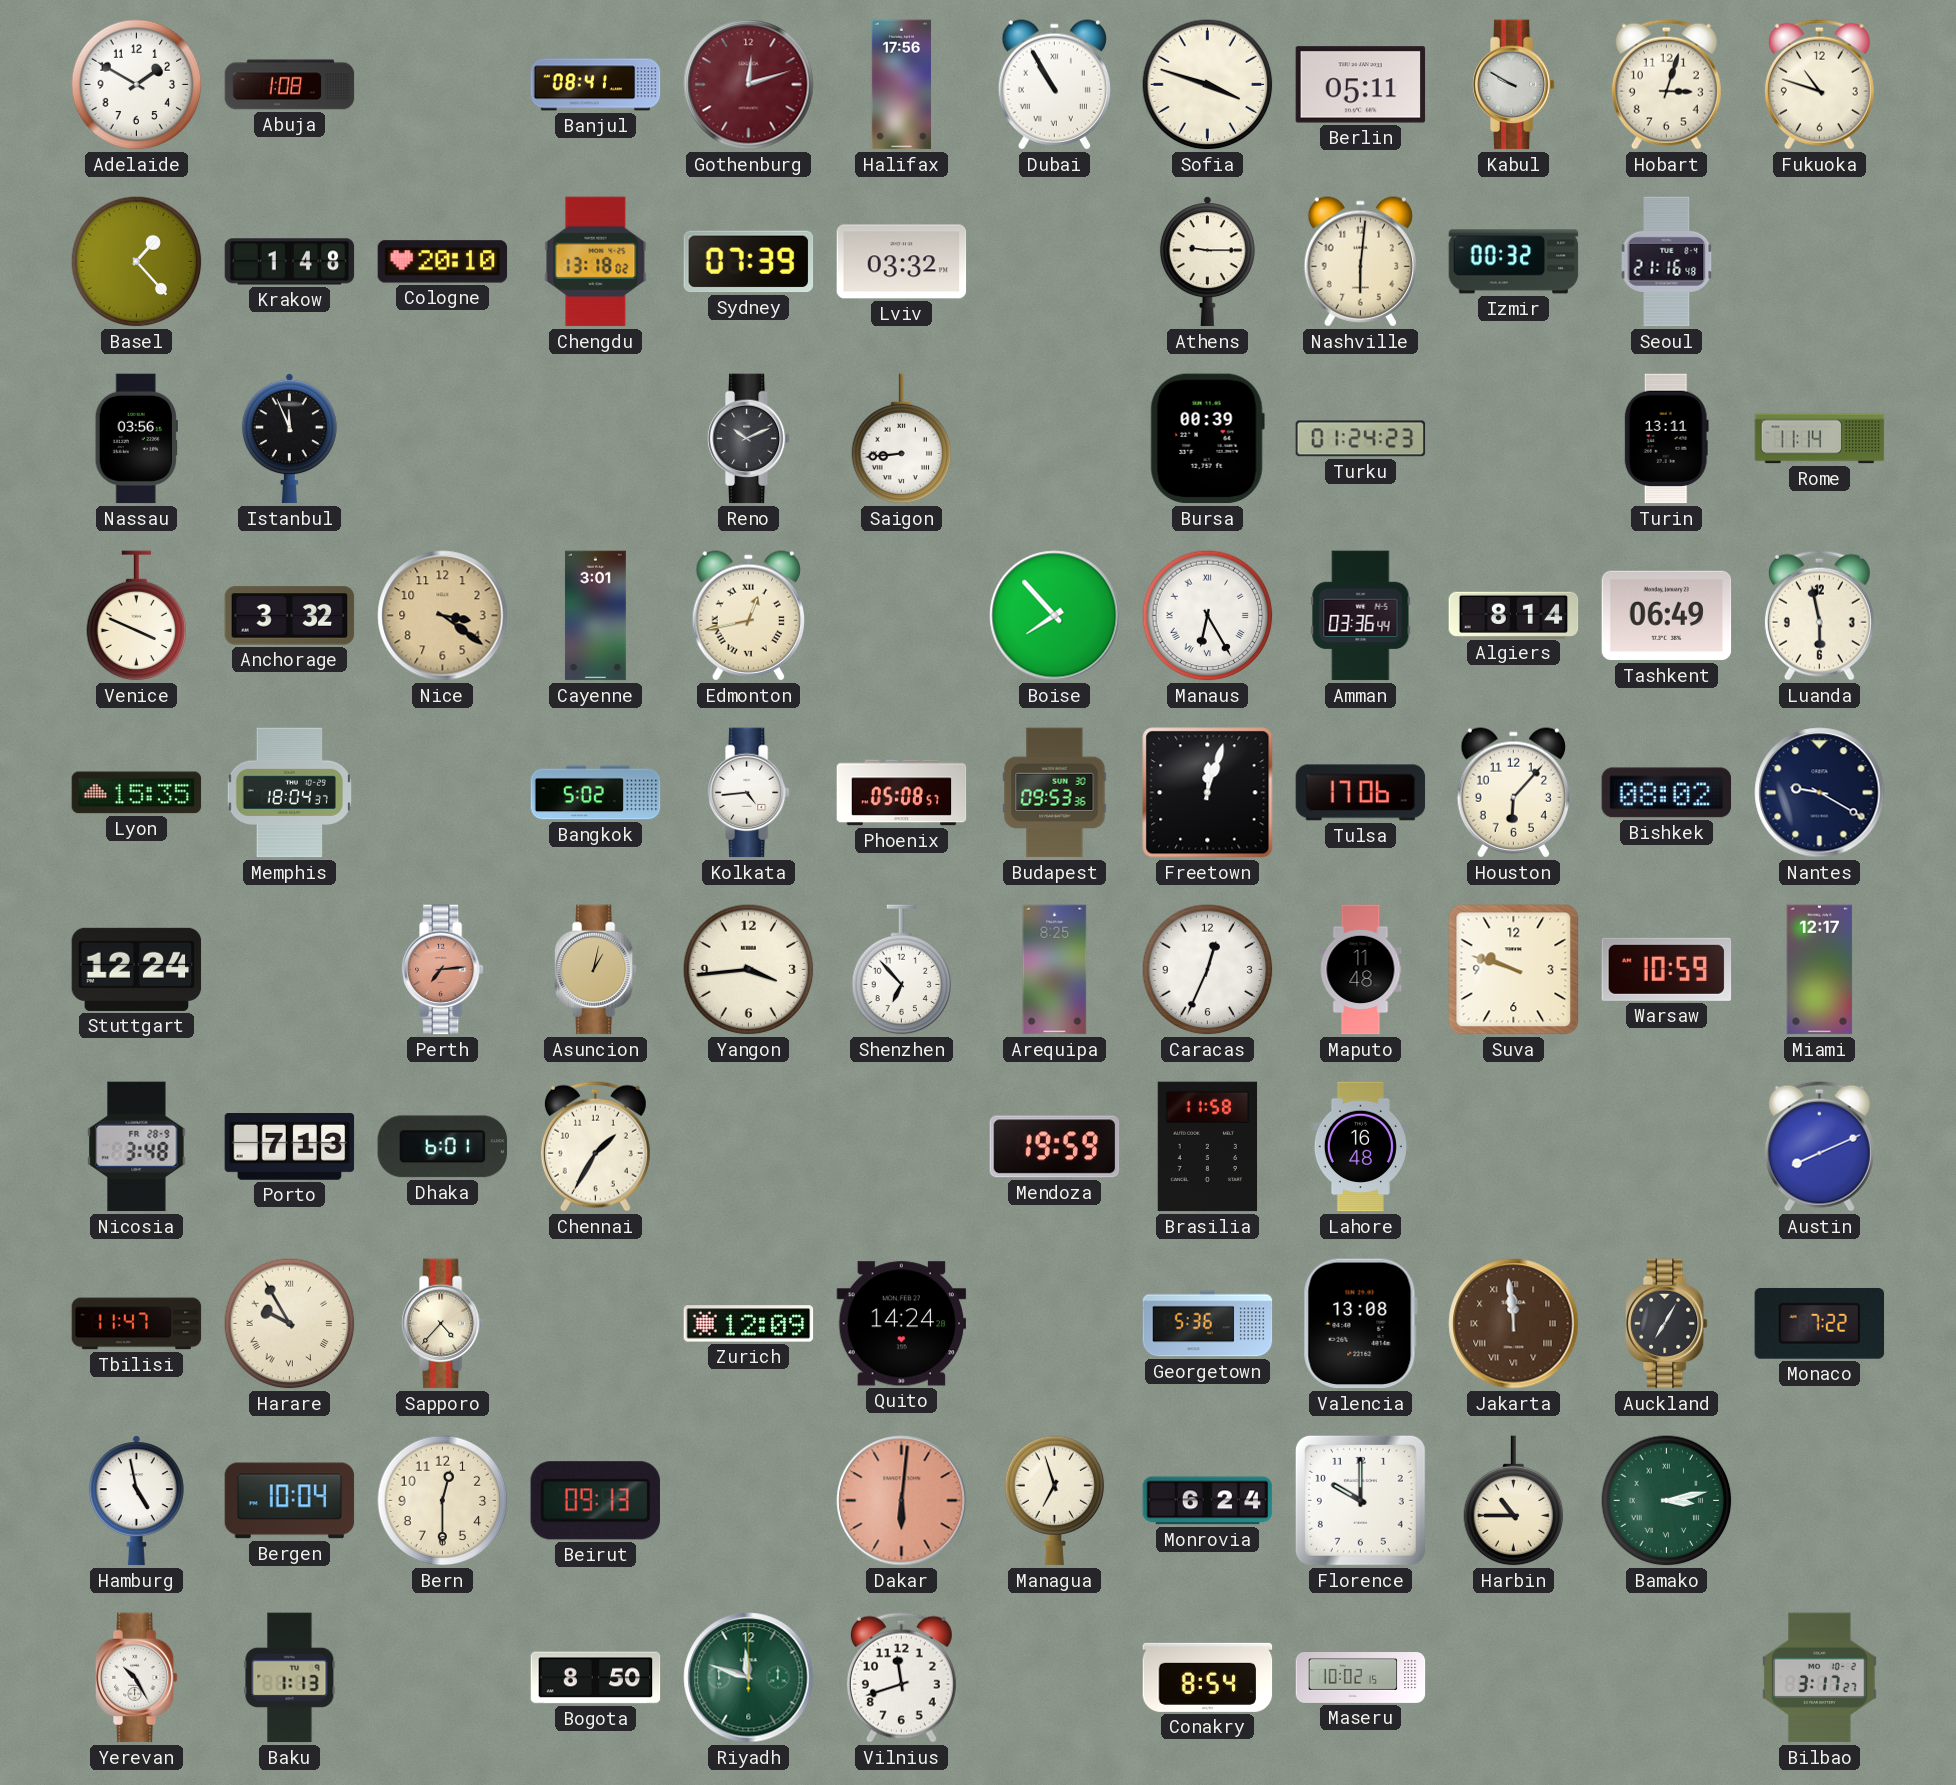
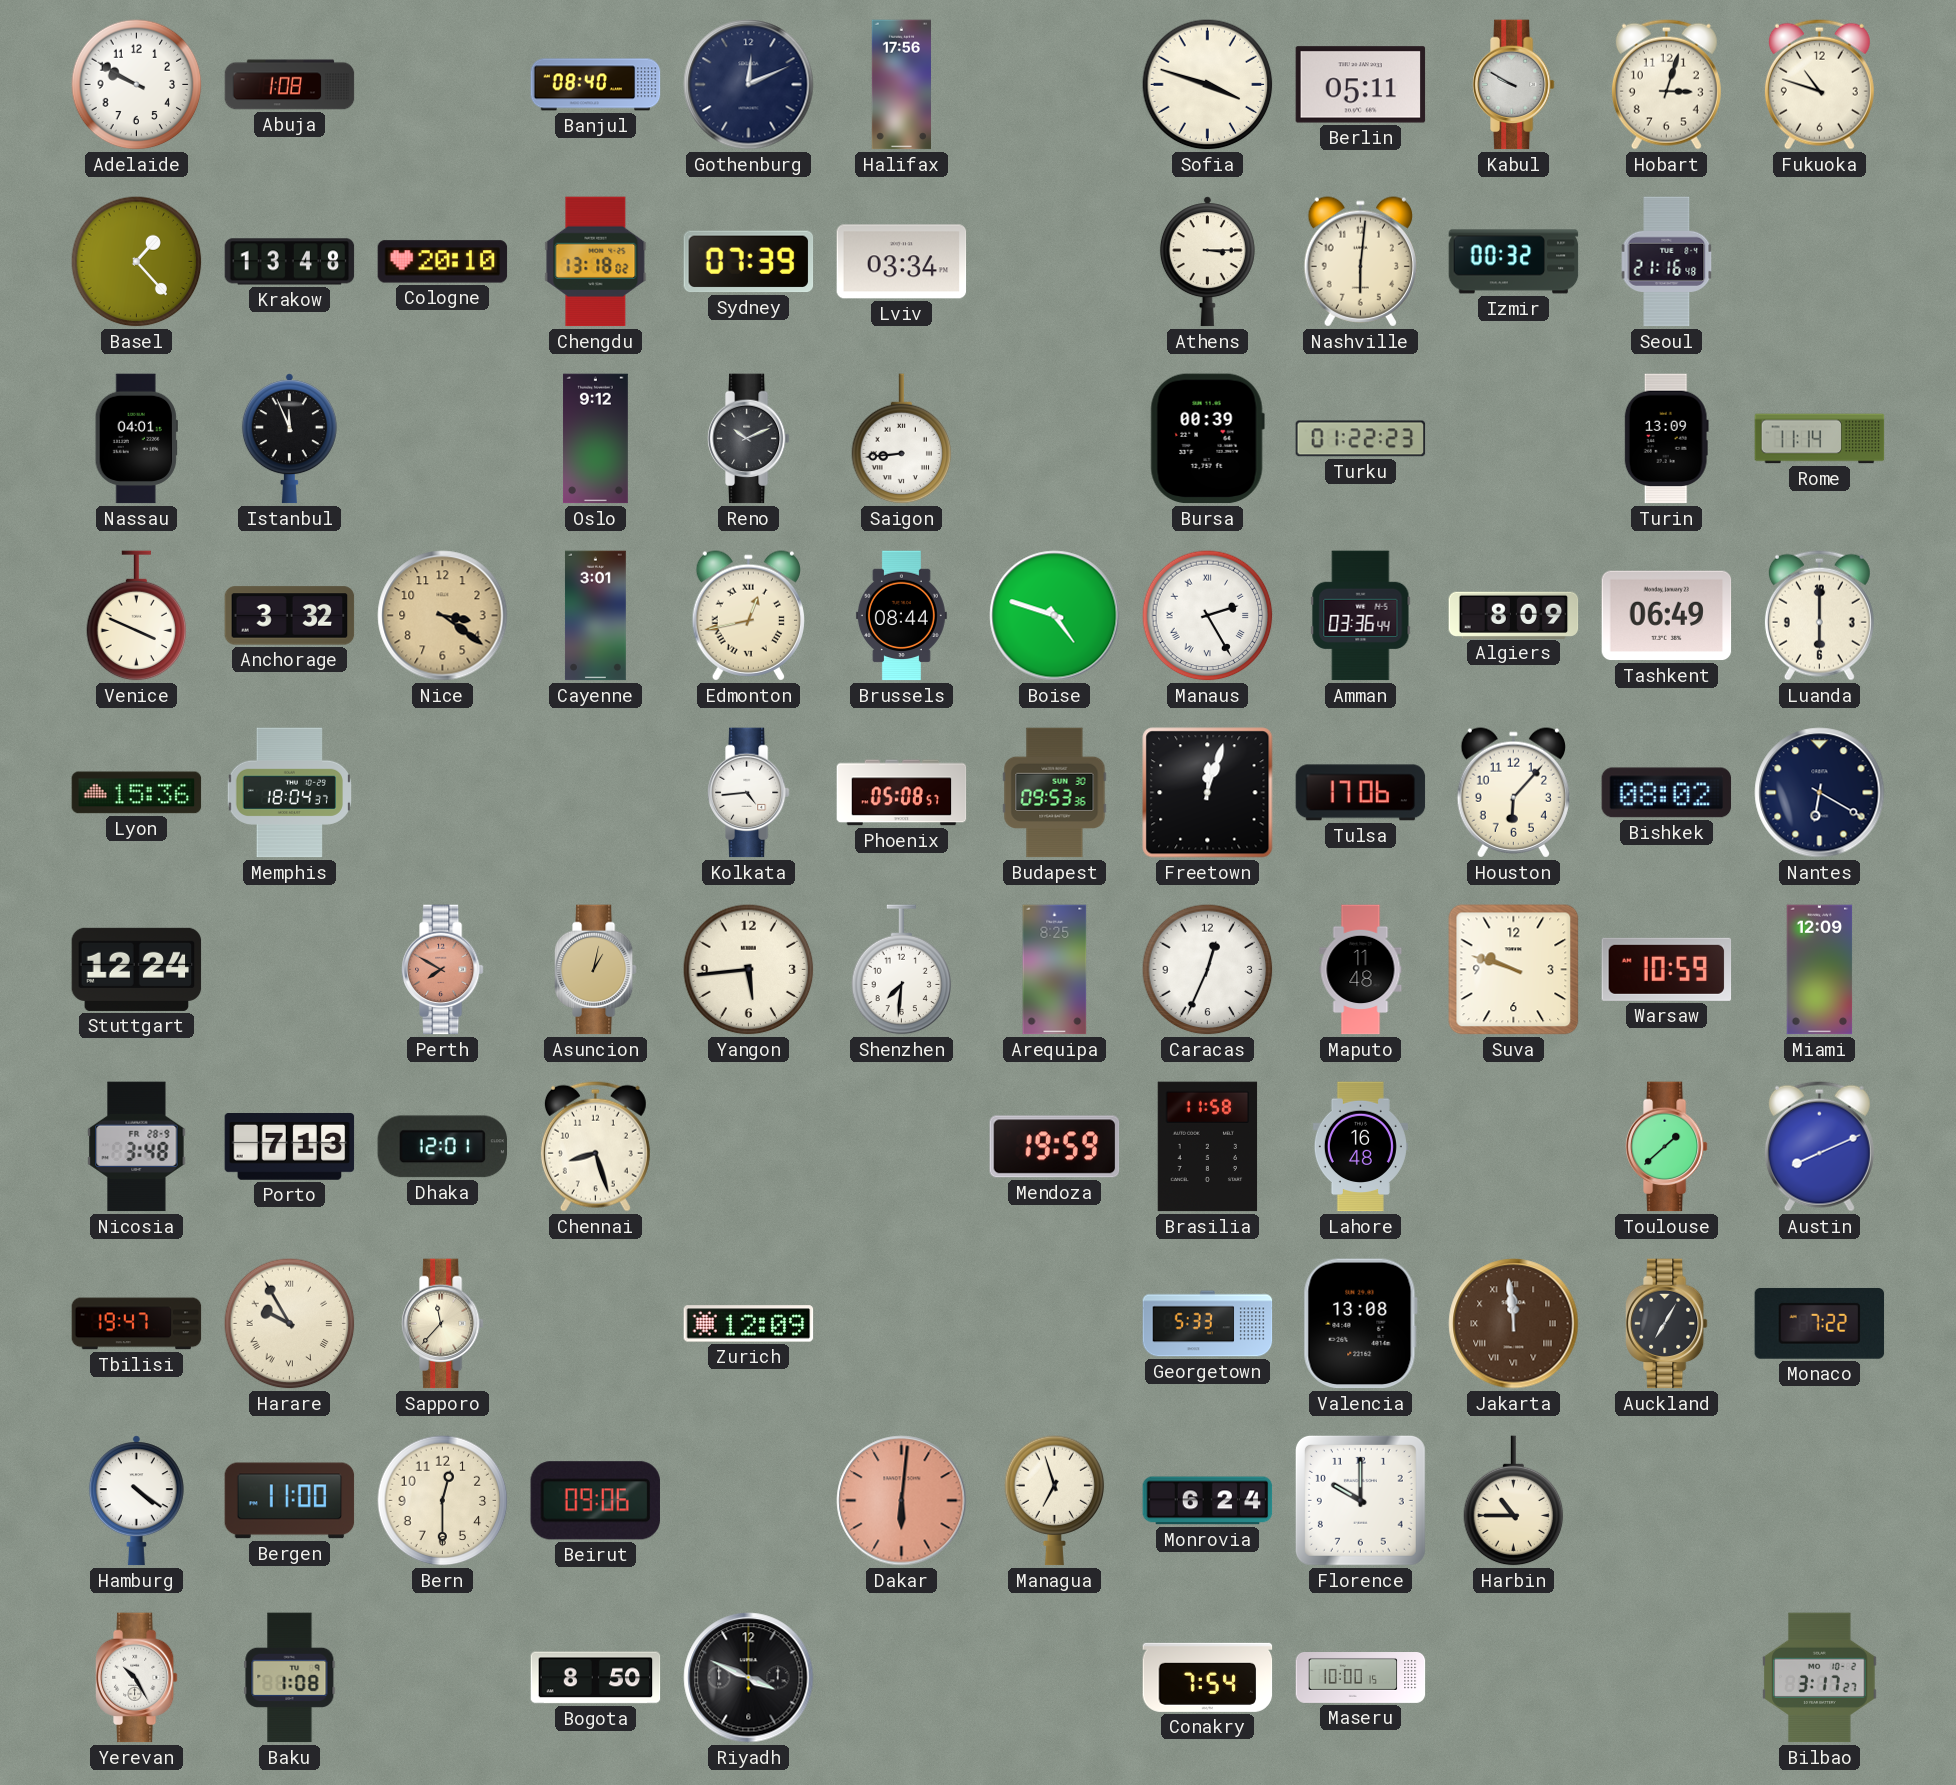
Adelaide: 1:50 -> 9:50
Banjul: 08:41 -> 08:40
Gothenburg: 12:12 -> 12:11
Gothenburg dial: burgundy -> navy
Dubai: 10:55 -> none
Krakow: 1:48 -> 13:48
Lviv: 03:32 -> 03:34
Athens: 9:15 -> 3:15
Nassau: 03:56 -> 04:01
Oslo: none -> 9:12
Turku: 01:24 -> 01:22
Turin: 13:11 -> 13:09
Brussels: none -> 08:44
Boise: 7:53 -> 4:48
Manaus: 6:25 -> 2:25
Algiers: 8:14 -> 8:09
Luanda: 5:58 -> 6:00
Lyon: 15:35 -> 15:36
Bangkok: 5:02 -> none
Nantes: 9:20 -> 6:20
Perth: 7:14 -> 7:50
Yangon: 3:44 -> 5:44
Shenzhen: 6:53 -> 7:31
Miami: 12:17 -> 12:09
Dhaka: 6:01 -> 12:01
Chennai: 1:35 -> 8:27
Toulouse: none -> 1:38
Tbilisi: 11:47 -> 19:47
Sapporo: 4:37 -> 11:37
Quito: 14:24 -> none
Georgetown: 5:36 -> 5:33
Hamburg: 4:58 -> 4:21
Bergen: 10:04 -> 11:00
Beirut: 09:13 -> 09:06
Bamako: 3:13 -> none
Baku: 1:13 -> 1:08
Riyadh: 11:48 -> 3:49
Riyadh dial: green -> black
Vilnius: 11:42 -> none
Conakry: 8:54 -> 7:54
Maseru: 10:02 -> 10:00
